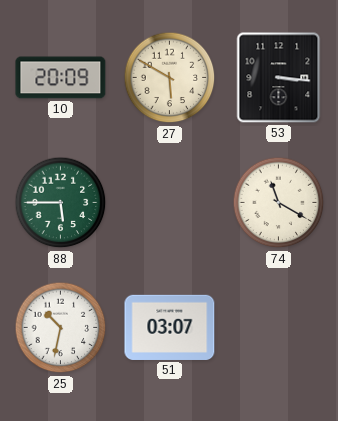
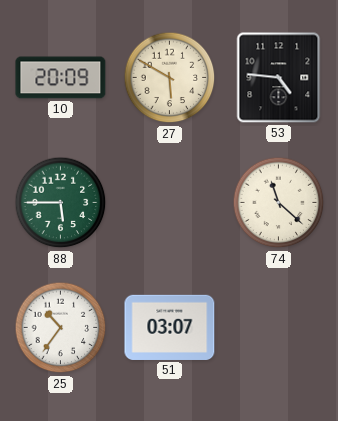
53: 3:16 -> 4:46
74: 11:20 -> 11:22
25: 10:32 -> 10:36
